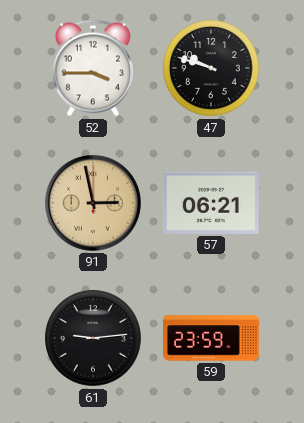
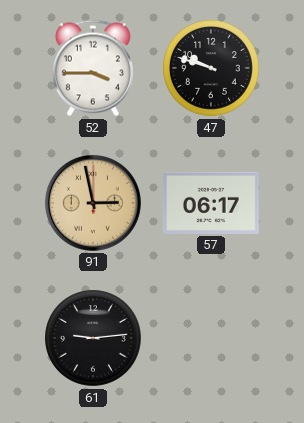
57: 06:21 -> 06:17
59: 23:59 -> none
